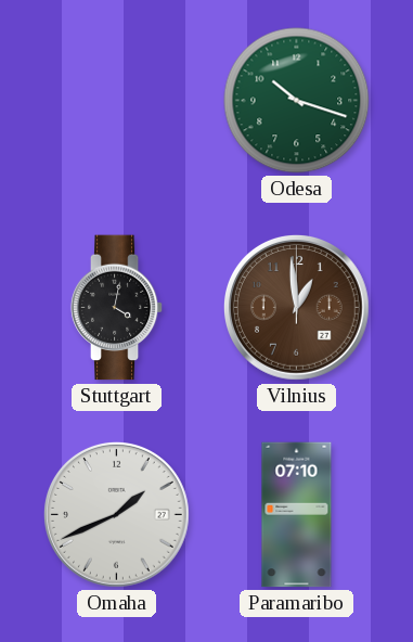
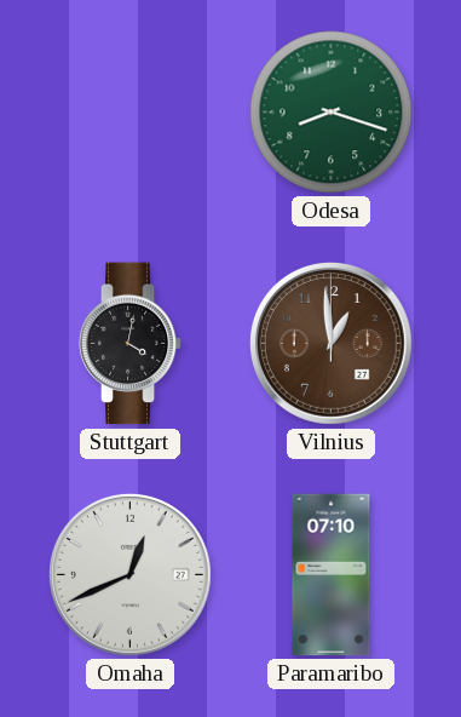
Odesa: 10:18 -> 8:18
Omaha: 1:41 -> 12:41
